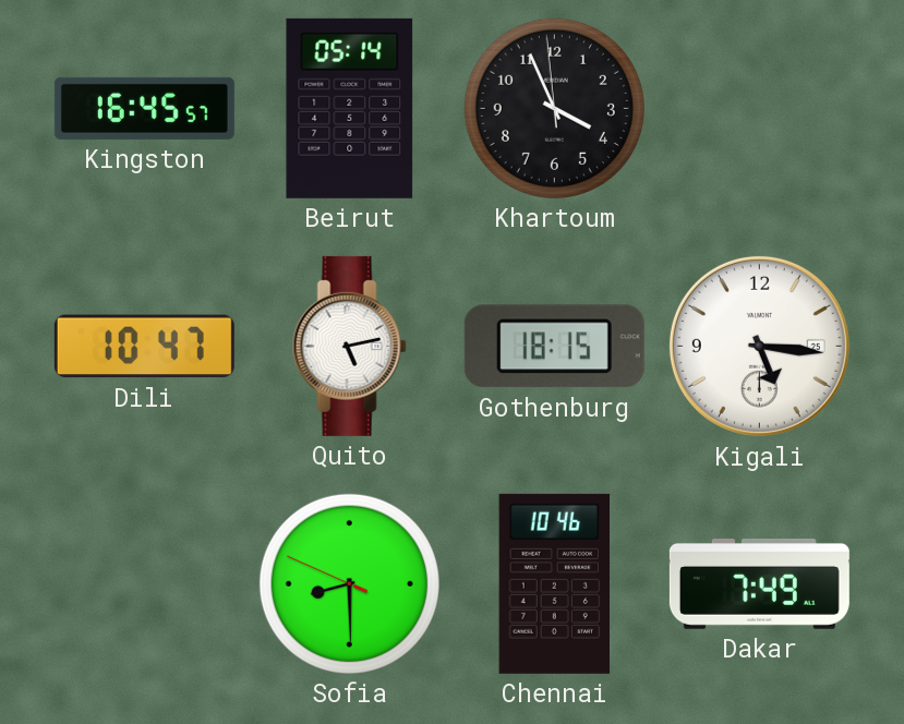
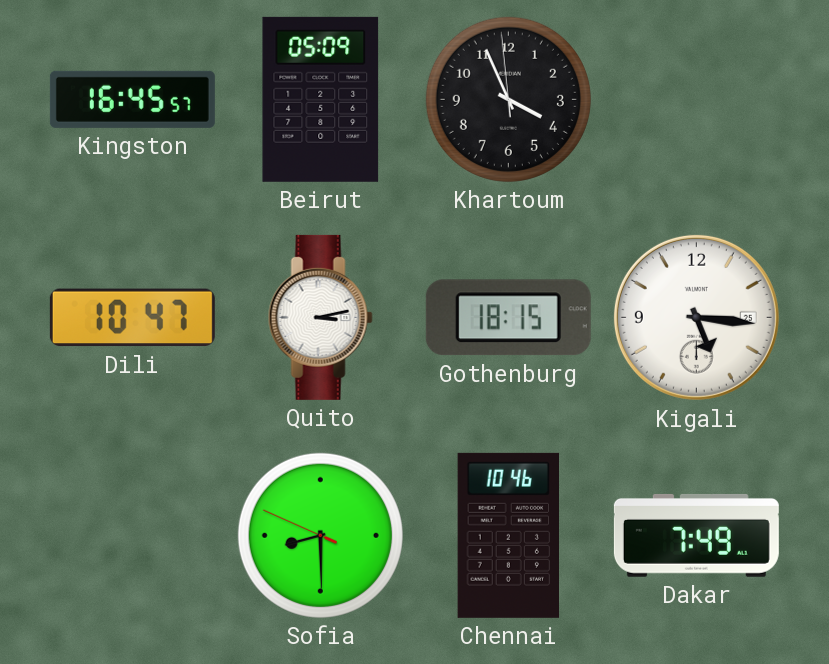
Beirut: 05:14 -> 05:09
Quito: 5:13 -> 3:13
